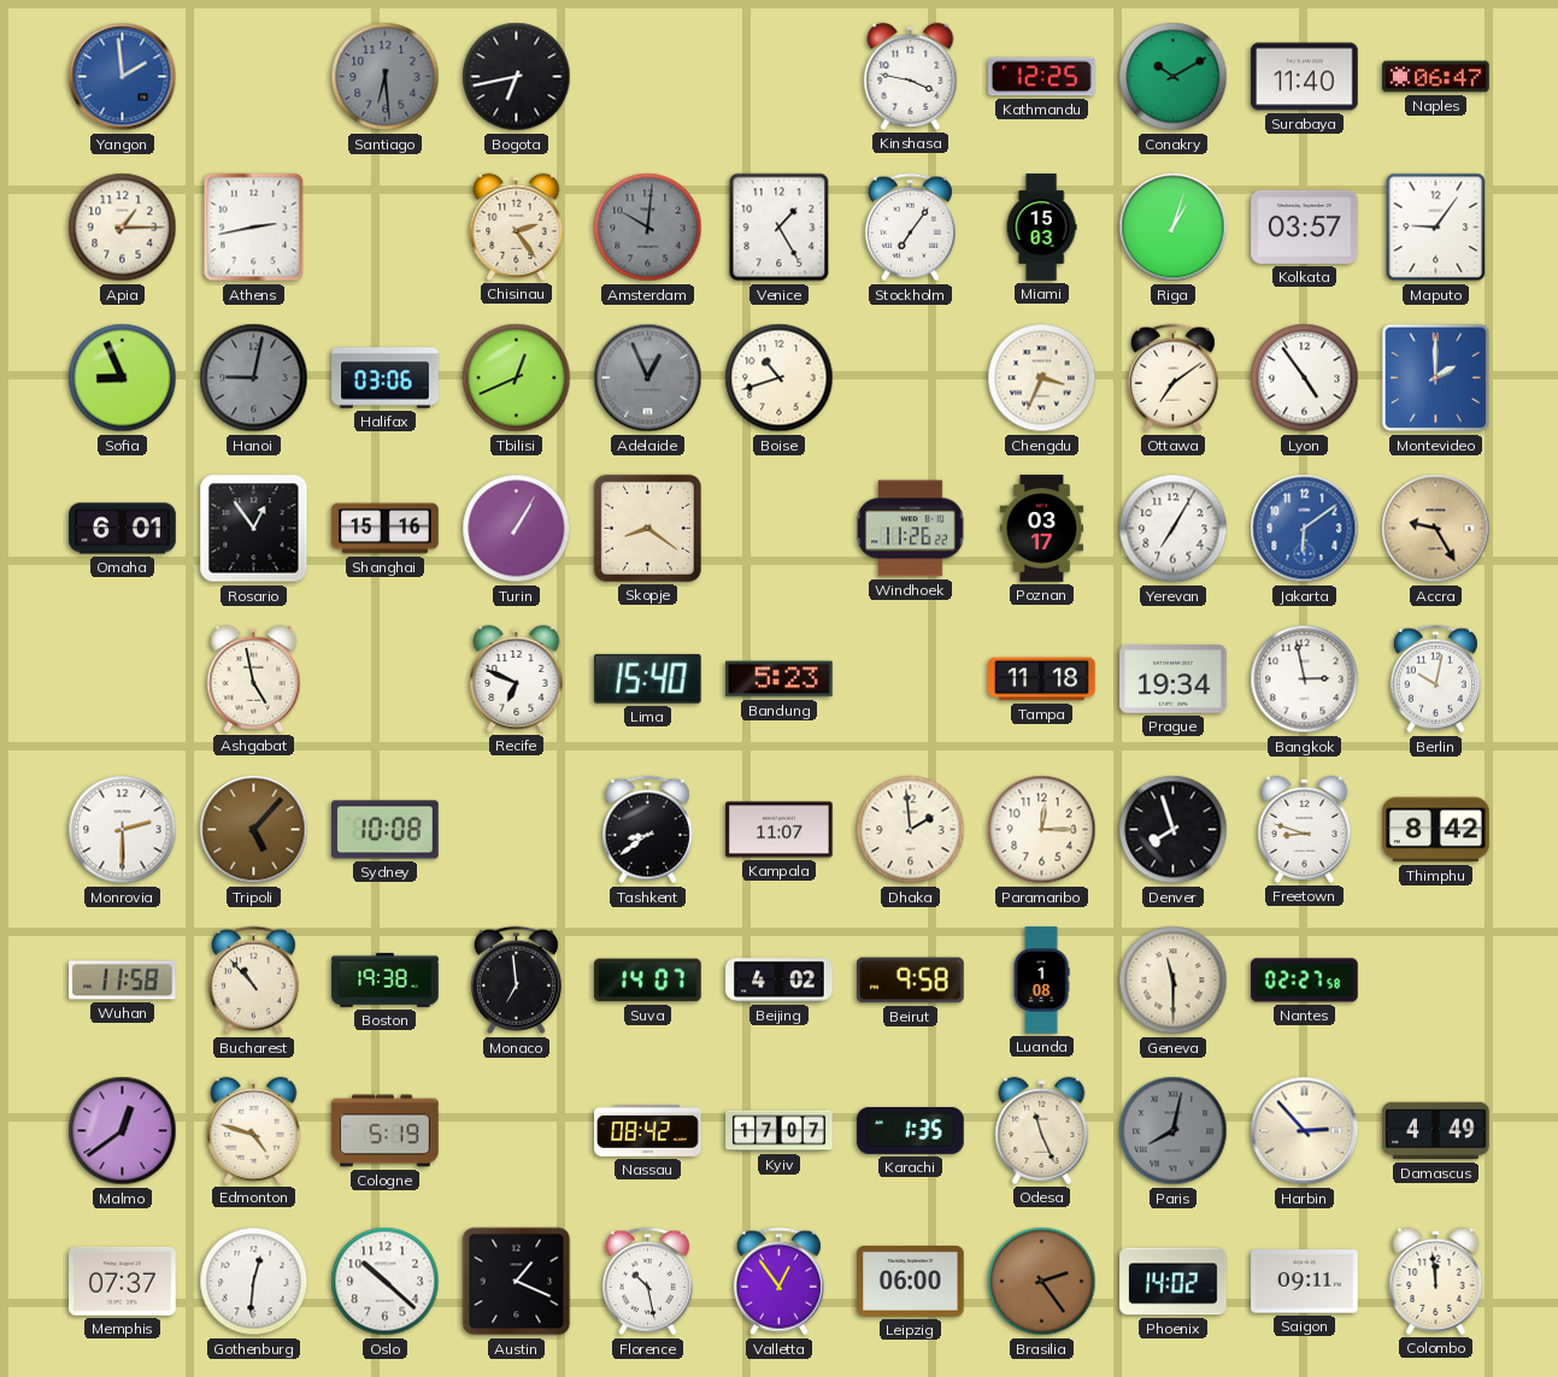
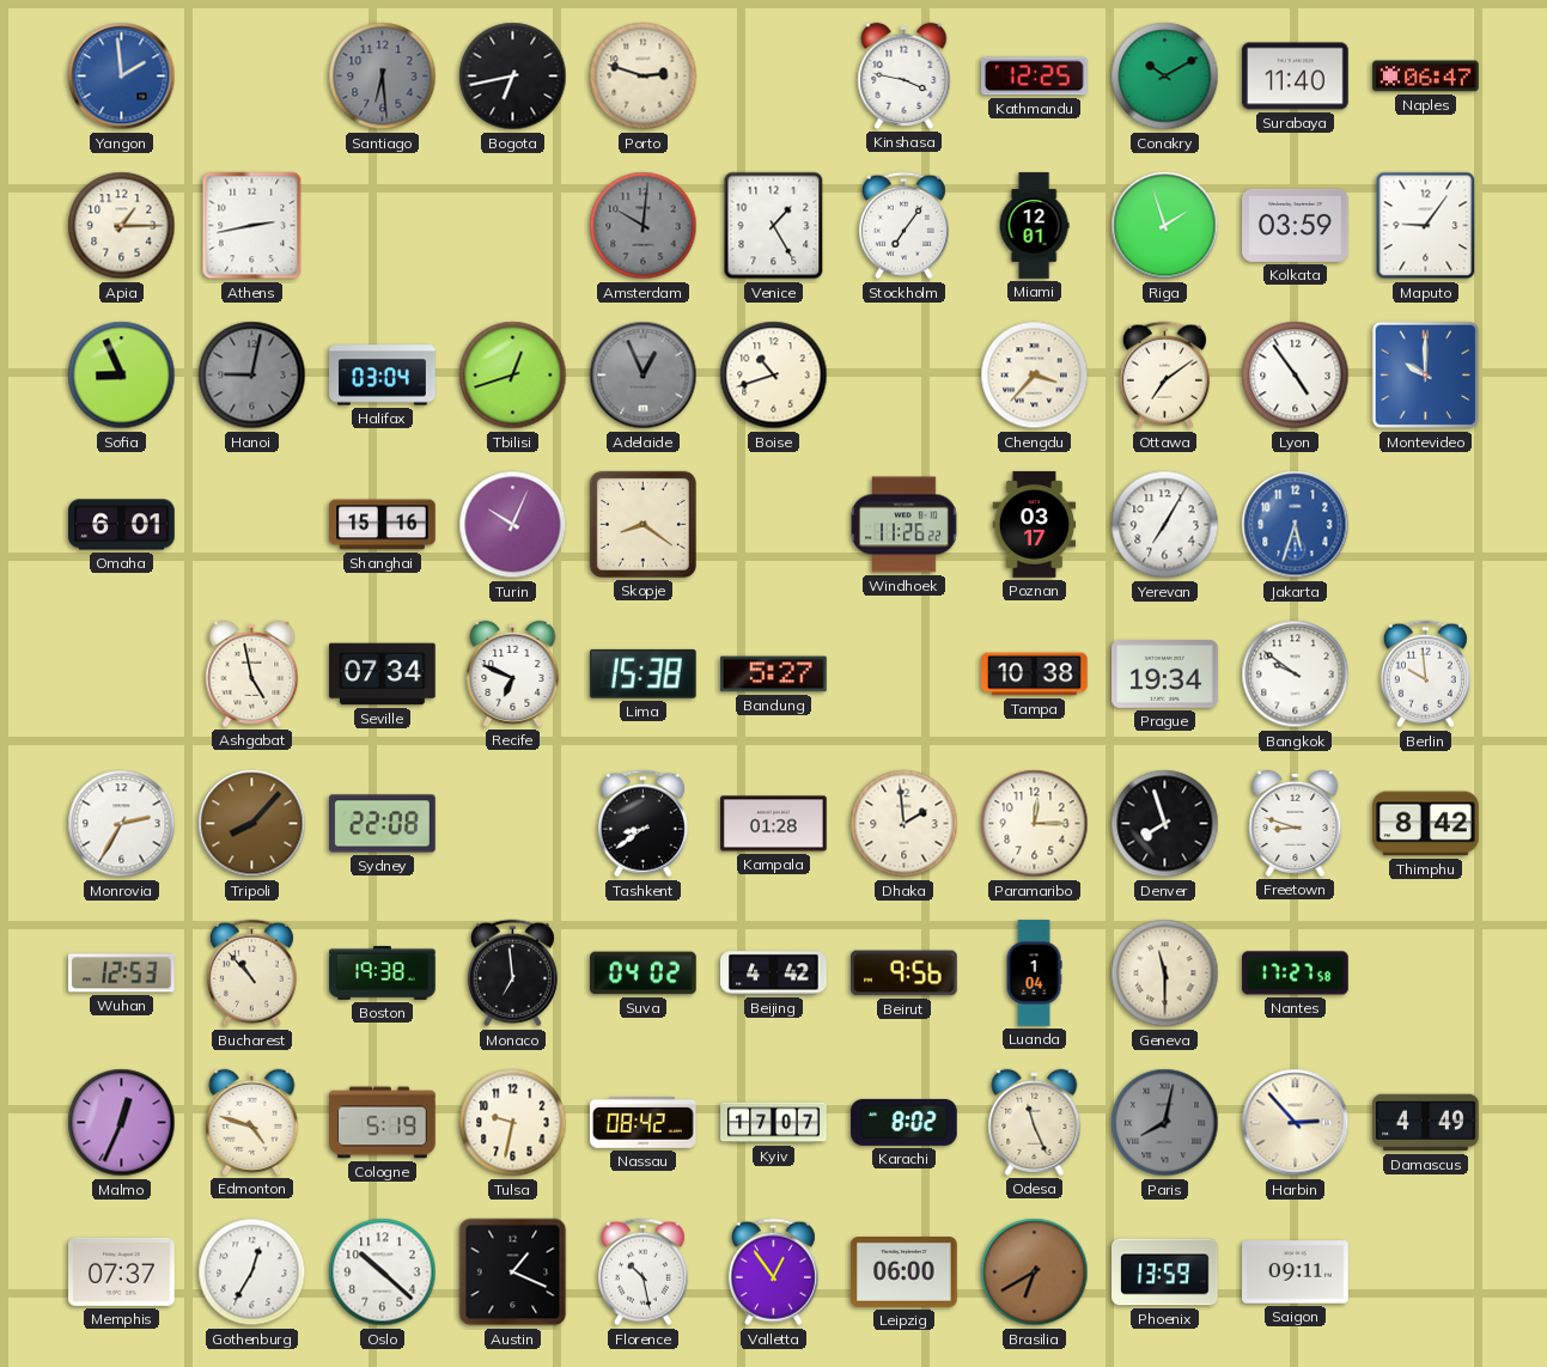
Porto: none -> 2:48
Chisinau: 2:24 -> none
Miami: 15:03 -> 12:01
Riga: 1:03 -> 1:57
Kolkata: 03:57 -> 03:59
Halifax: 03:06 -> 03:04
Tbilisi: 12:41 -> 12:42
Chengdu: 3:34 -> 3:37
Montevideo: 2:00 -> 10:00
Rosario: 12:54 -> none
Turin: 1:05 -> 10:04
Jakarta: 6:09 -> 5:33
Accra: 9:25 -> none
Seville: none -> 07:34
Lima: 15:40 -> 15:38
Bandung: 5:23 -> 5:27
Tampa: 11:18 -> 10:38
Bangkok: 2:58 -> 9:51
Berlin: 10:02 -> 9:59
Monrovia: 2:30 -> 2:35
Tripoli: 5:07 -> 8:07
Sydney: 10:08 -> 22:08
Kampala: 11:07 -> 01:28
Wuhan: 11:58 -> 12:53
Suva: 14:07 -> 04:02
Beijing: 4:02 -> 4:42
Beirut: 9:58 -> 9:56
Luanda: 1:08 -> 1:04
Nantes: 02:27 -> 17:27
Malmo: 12:39 -> 12:34
Tulsa: none -> 9:32
Karachi: 1:35 -> 8:02
Gothenburg: 12:31 -> 12:35
Brasilia: 2:24 -> 6:40
Phoenix: 14:02 -> 13:59
Colombo: 11:59 -> none
